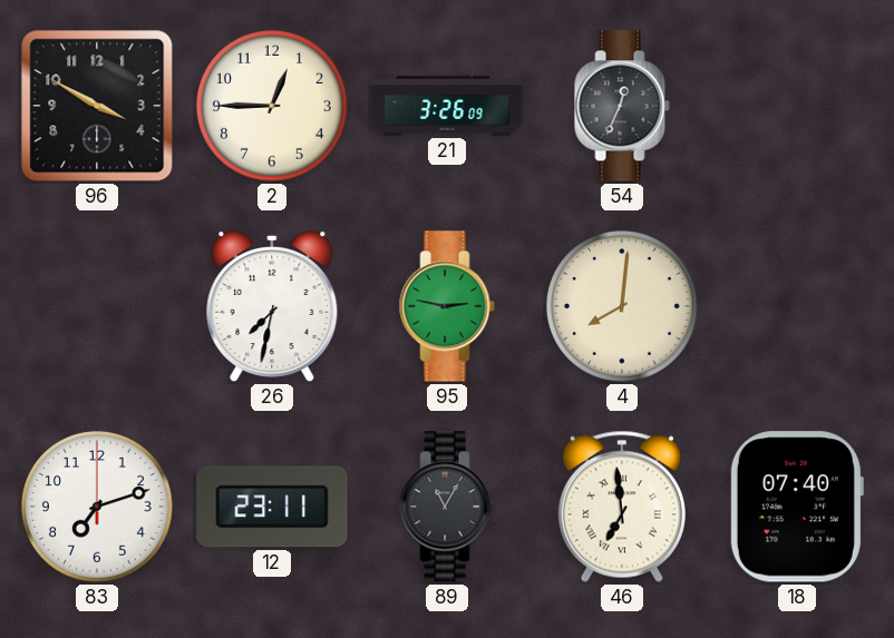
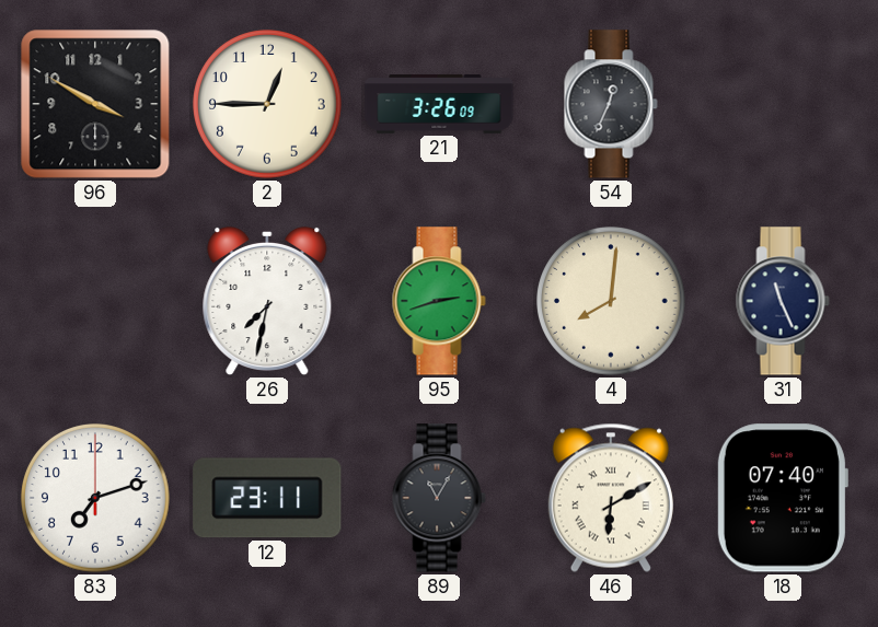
95: 2:47 -> 2:42
31: none -> 11:26
46: 6:59 -> 6:10
